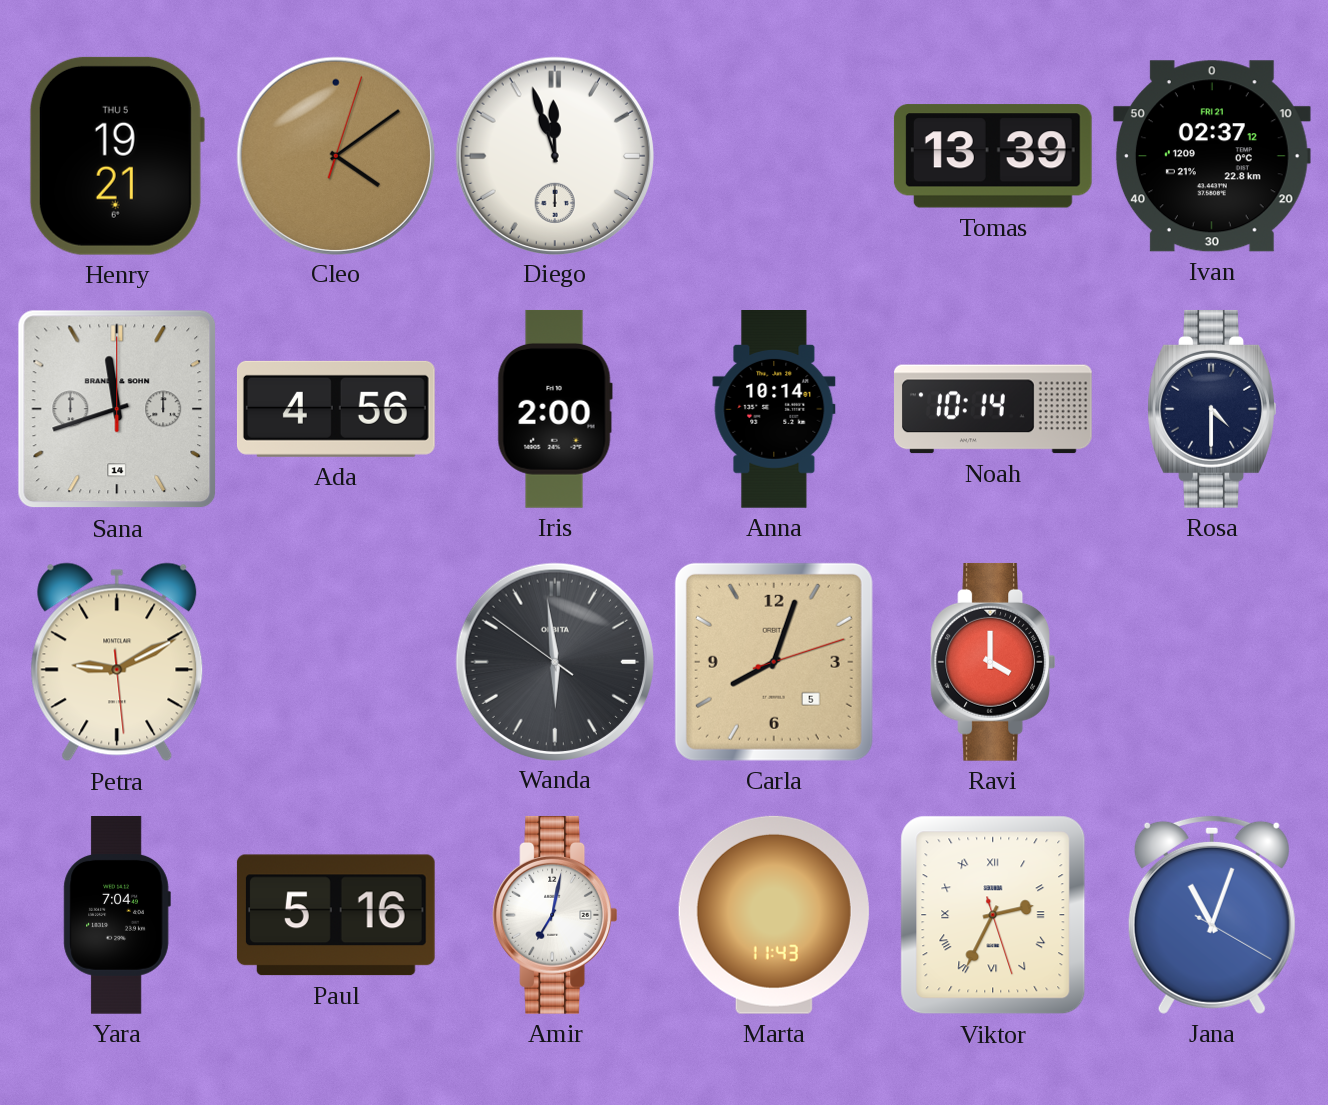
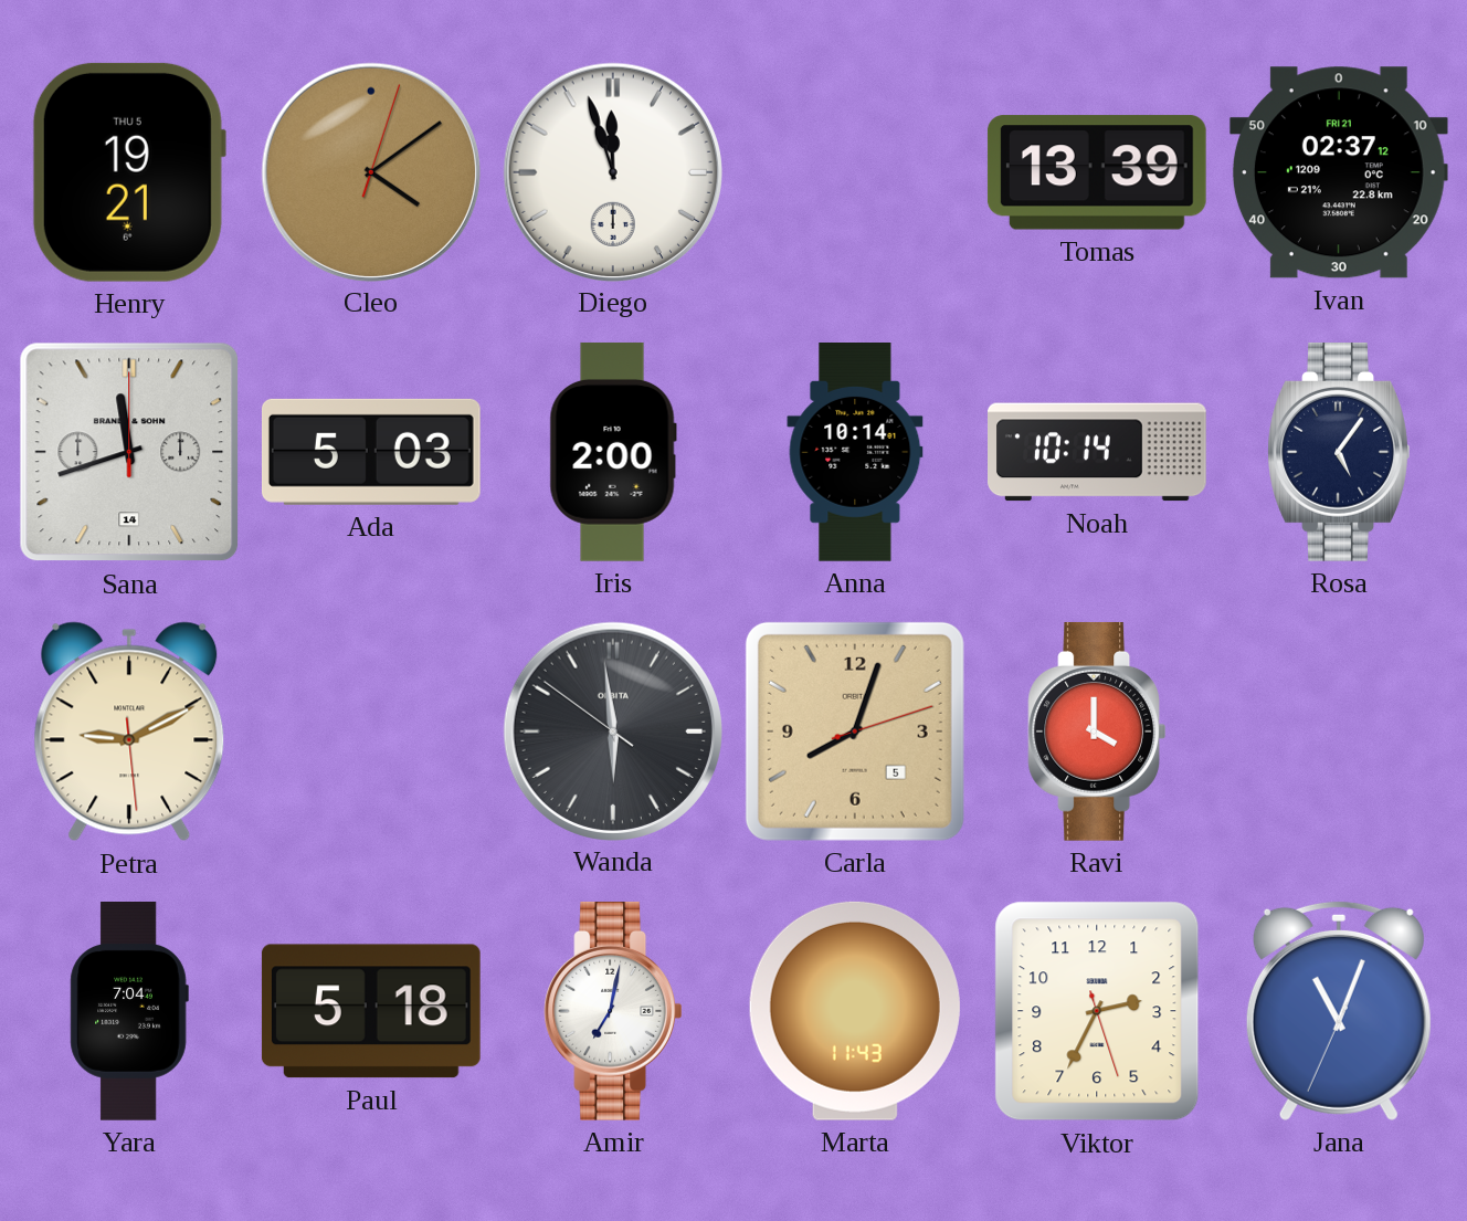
Ada: 4:56 -> 5:03
Rosa: 4:30 -> 5:06
Paul: 5:16 -> 5:18
Viktor numerals: Roman -> Arabic
Jana: 11:03:20 -> 11:03:34
